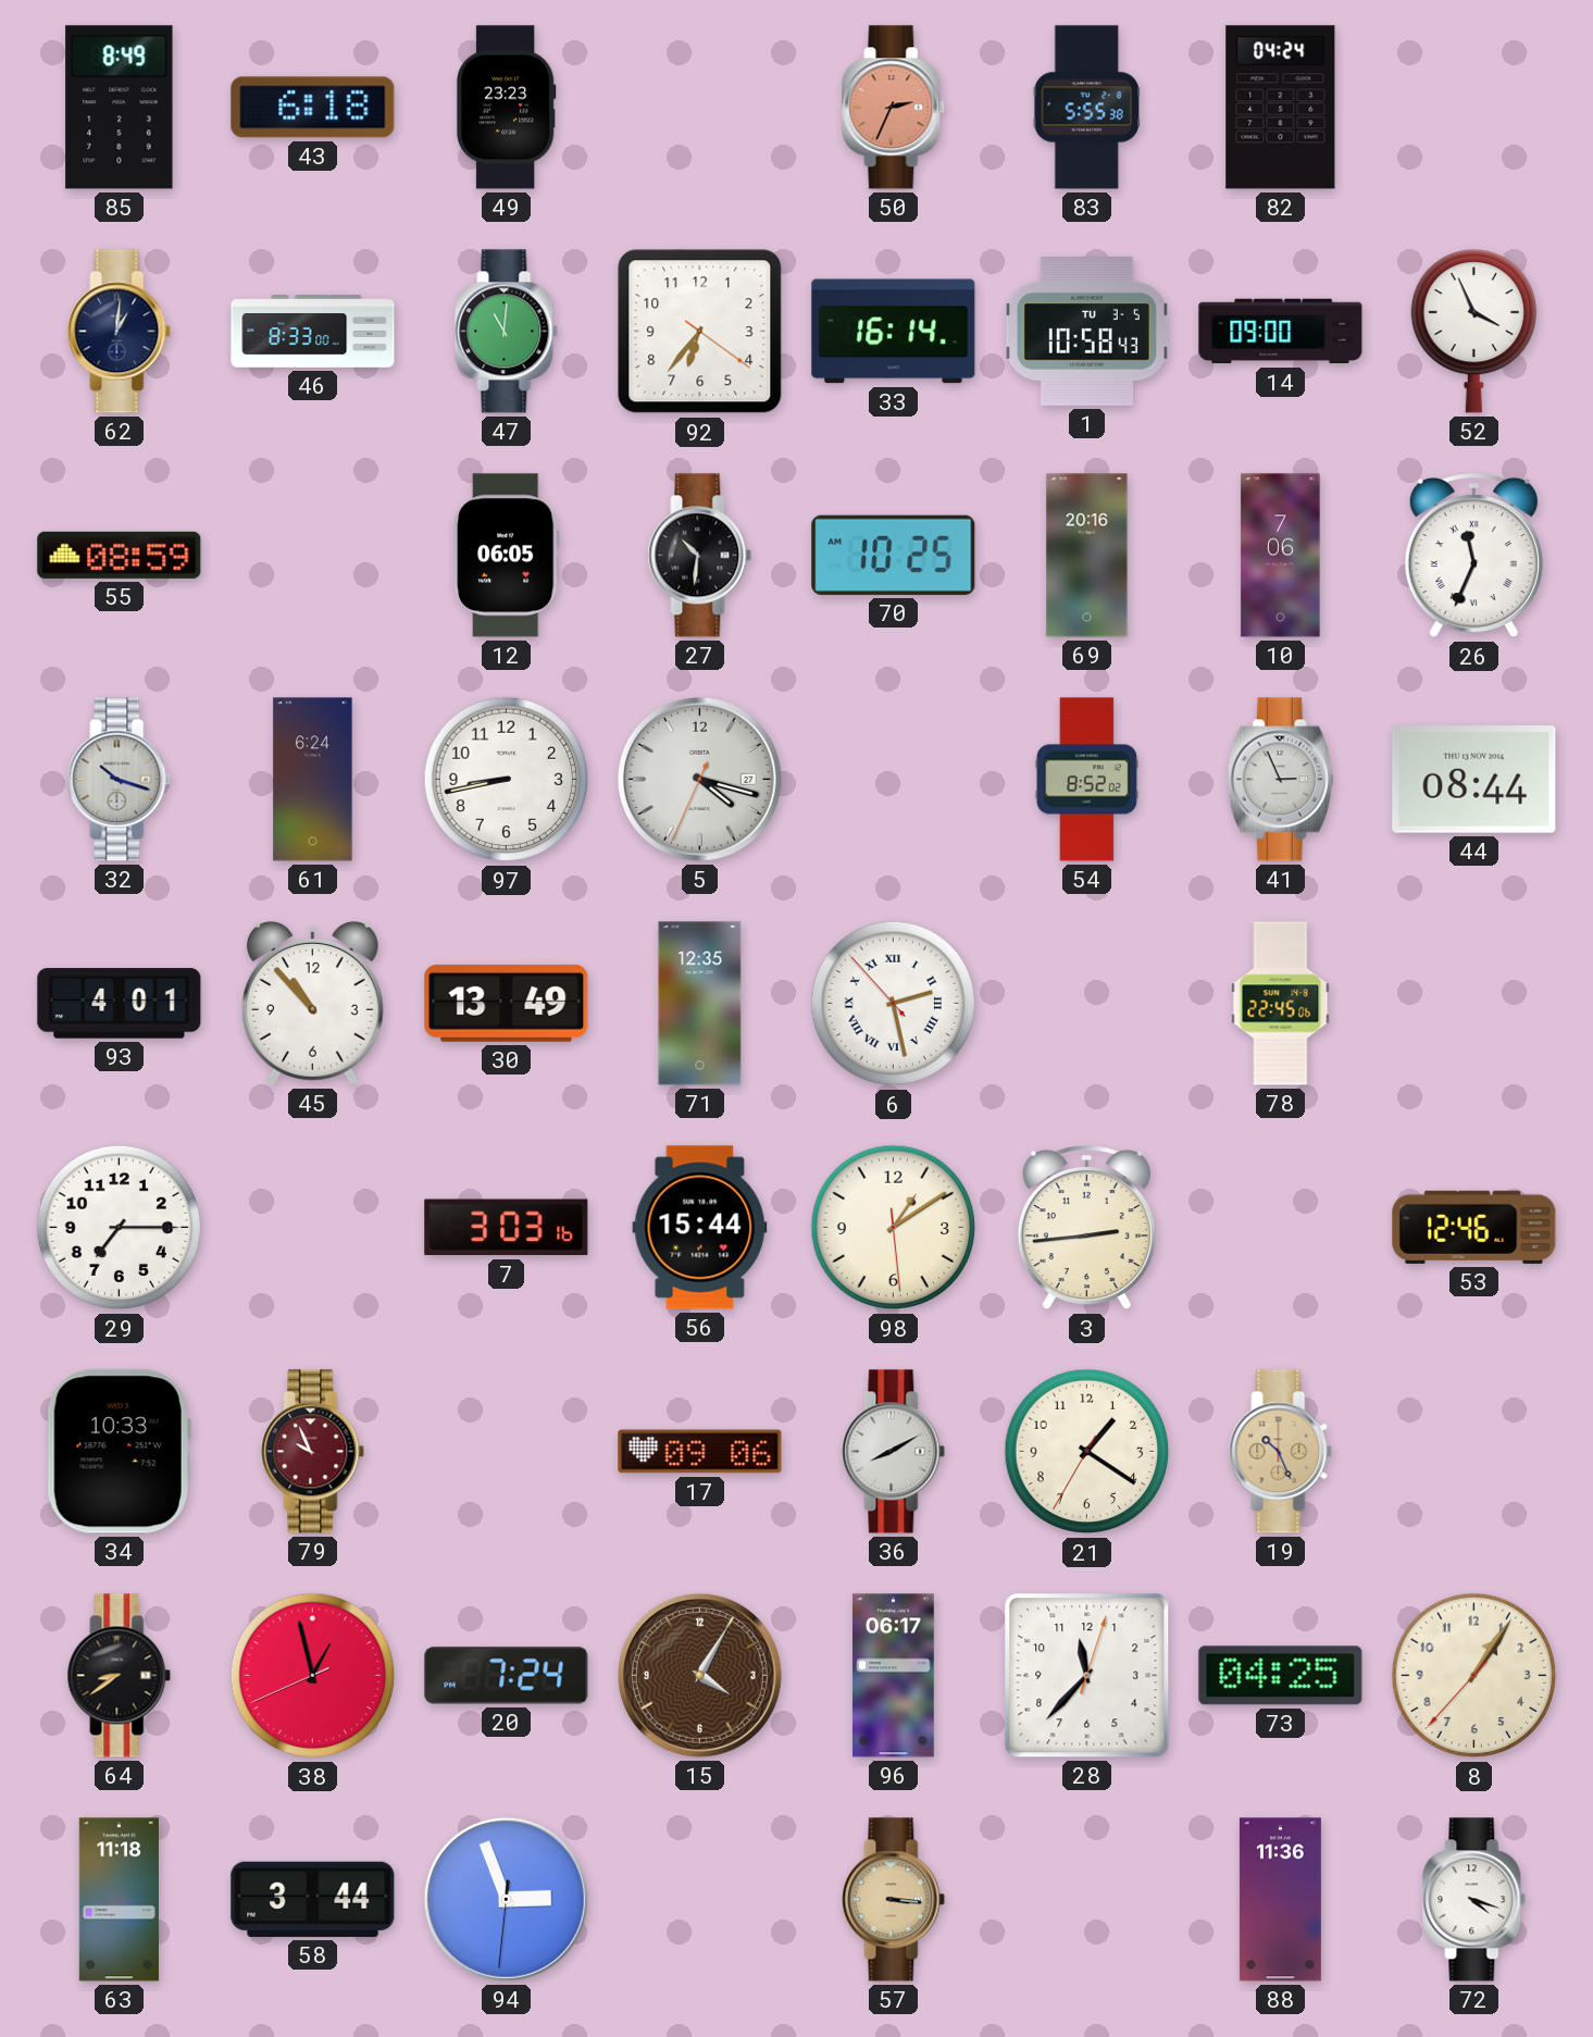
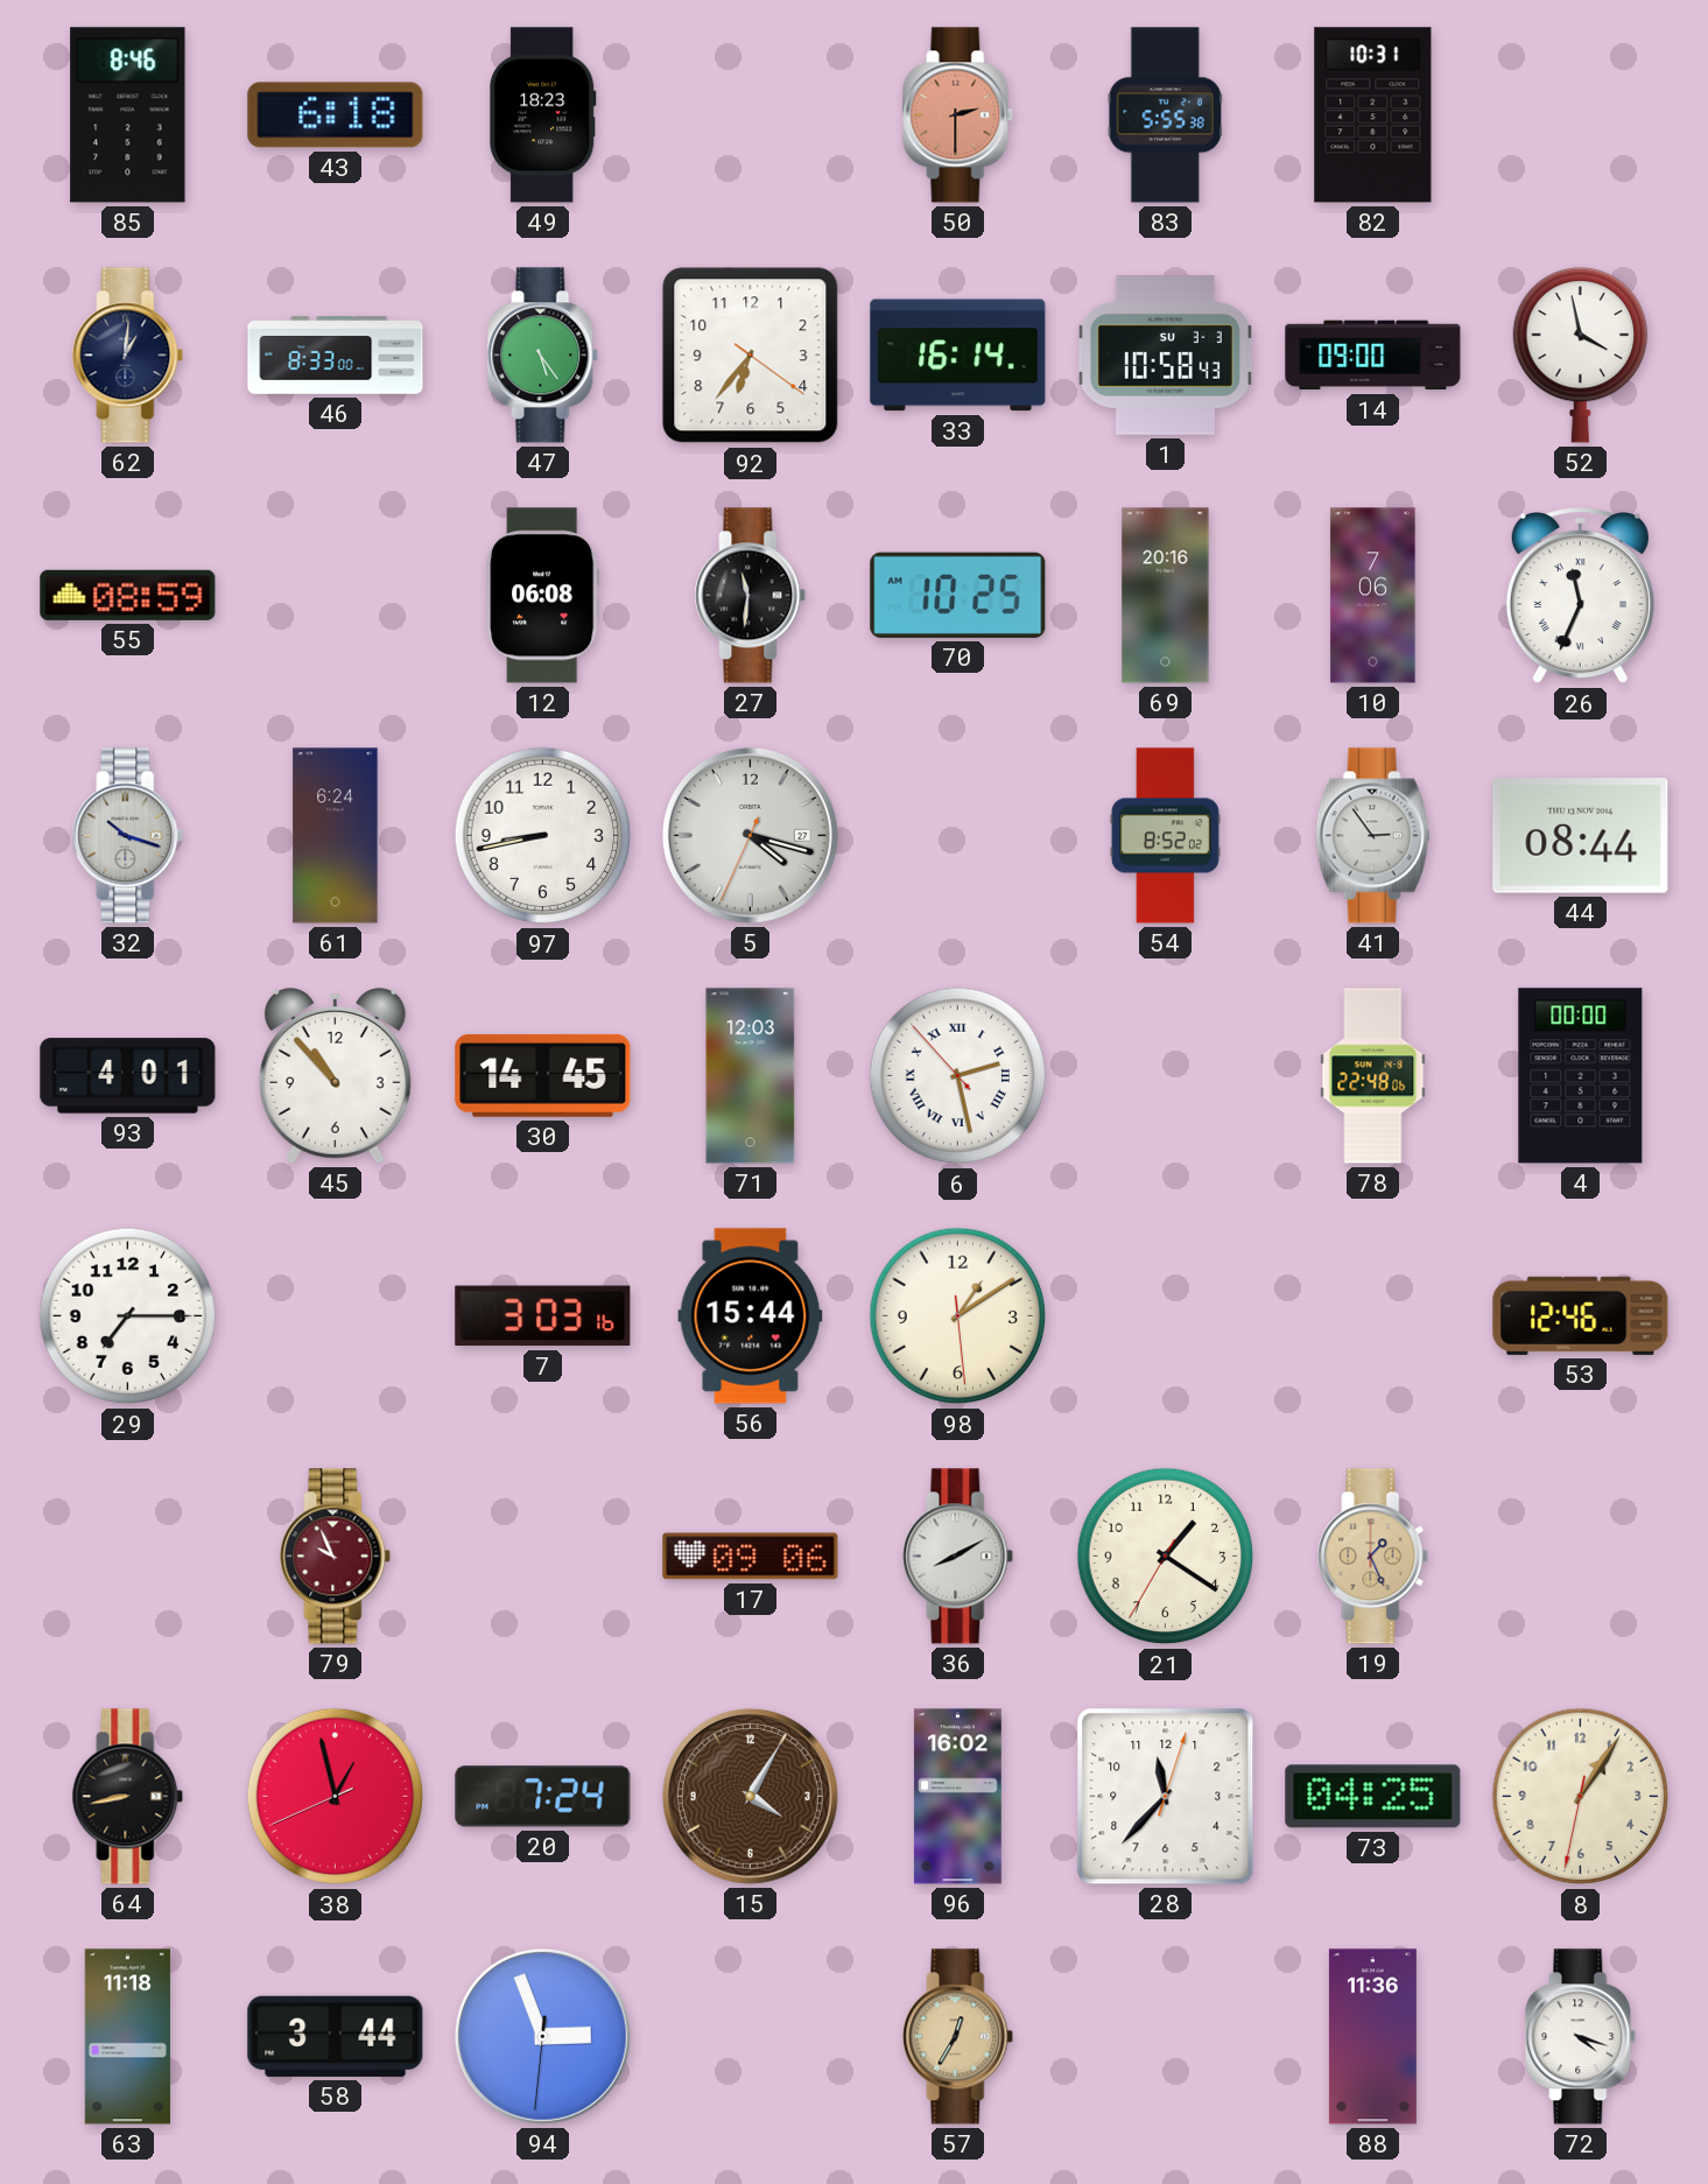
85: 8:49 -> 8:46
49: 23:23 -> 18:23
50: 2:34 -> 2:30
82: 04:24 -> 10:31
47: 11:01 -> 5:24
1 date: TU 3-5 -> SU 3-3
52: 3:56 -> 3:58
12: 06:05 -> 06:08
27: 10:31 -> 11:31
41: 2:56 -> 2:54
30: 13:49 -> 14:45
71: 12:35 -> 12:03
78: 22:45 -> 22:48
4: none -> 00:00
3: 2:44 -> none
34: 10:33 -> none
19: 10:26 -> 1:26
64: 8:39 -> 8:43
96: 06:17 -> 16:02
8: 1:05:37 -> 1:05:32
57: 3:16 -> 12:35
